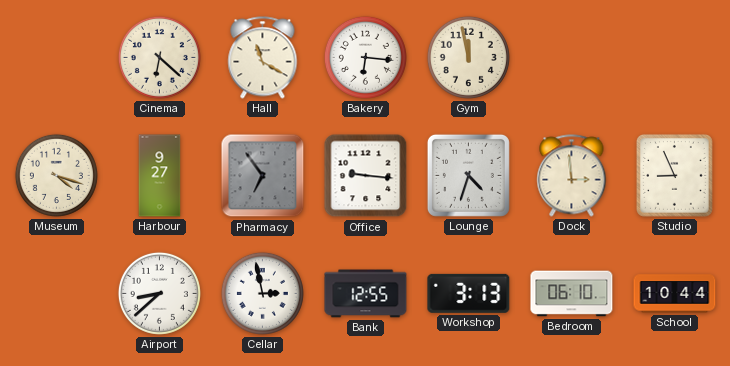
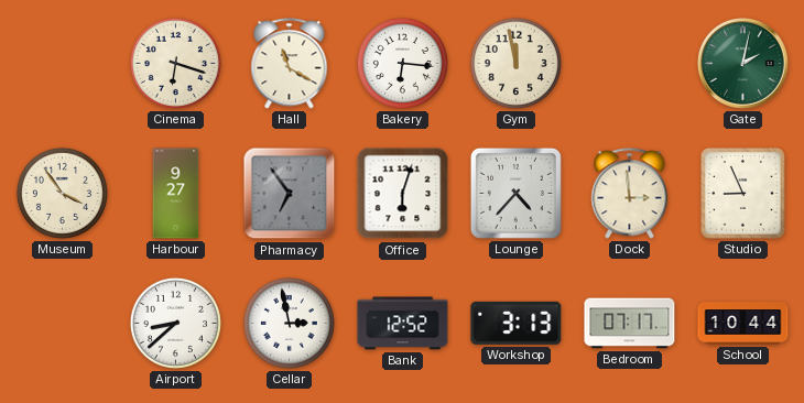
Cinema: 6:22 -> 6:18
Gate: none -> 2:02
Museum: 4:18 -> 3:54
Office: 9:16 -> 6:03
Lounge: 4:33 -> 4:37
Bank: 12:55 -> 12:52
Bedroom: 06:10 -> 07:17
